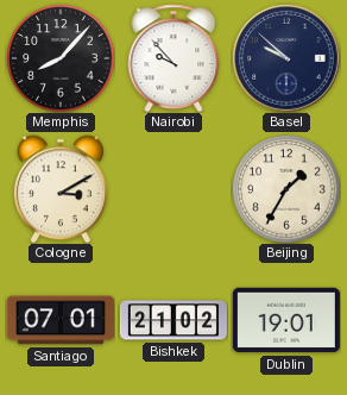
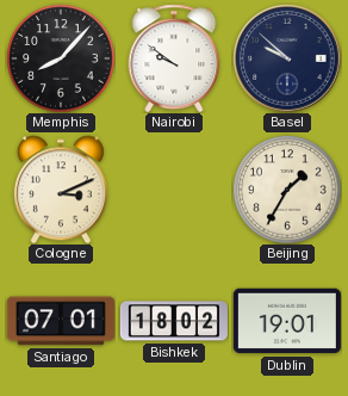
Nairobi: 9:53 -> 9:51
Cologne: 3:10 -> 3:11
Bishkek: 21:02 -> 18:02
